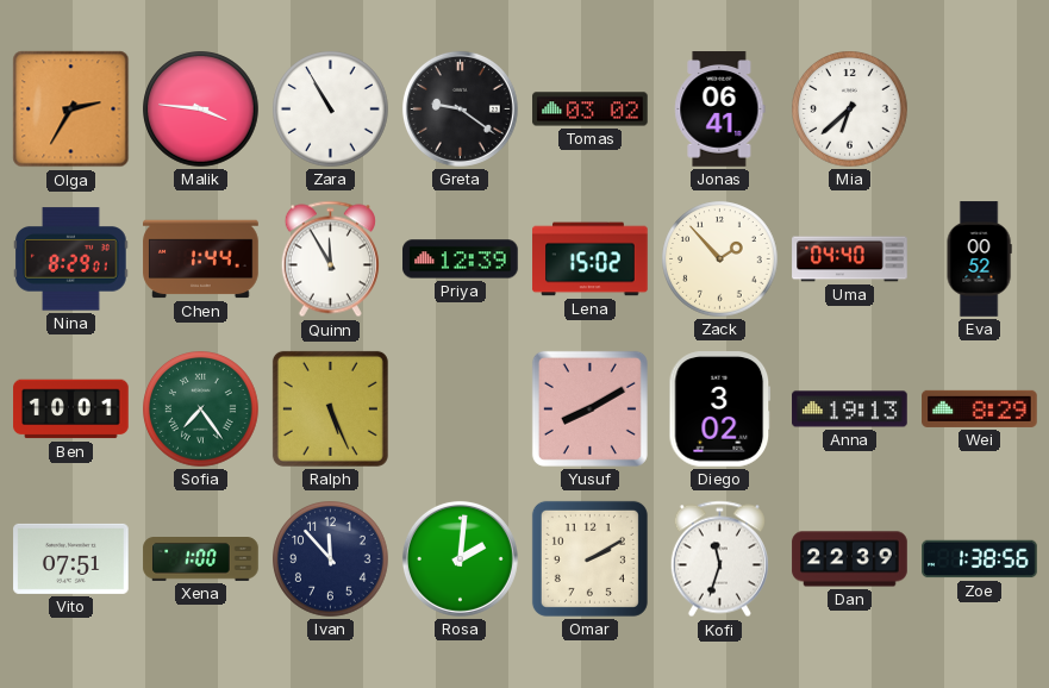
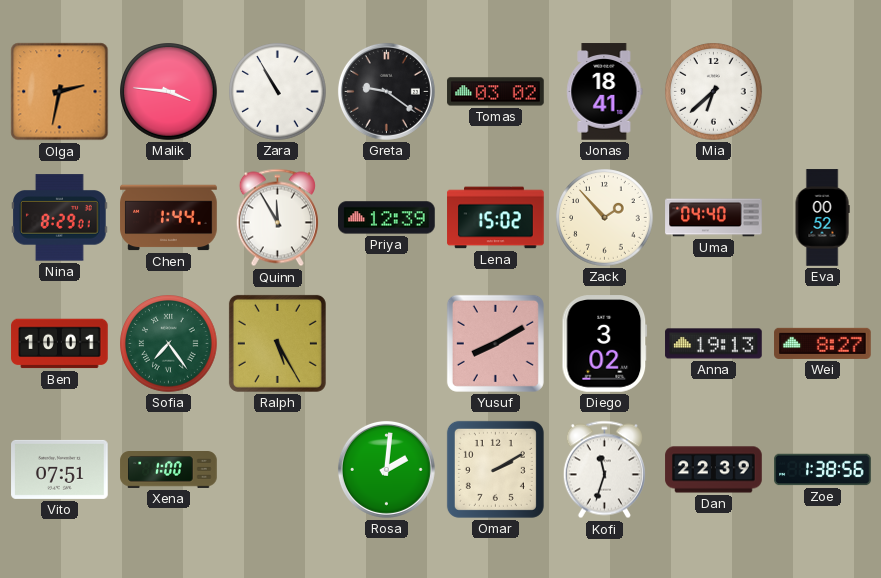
Olga: 2:35 -> 2:32
Jonas: 06:41 -> 18:41
Ralph: 5:26 -> 5:25
Wei: 8:29 -> 8:27
Ivan: 11:53 -> none
